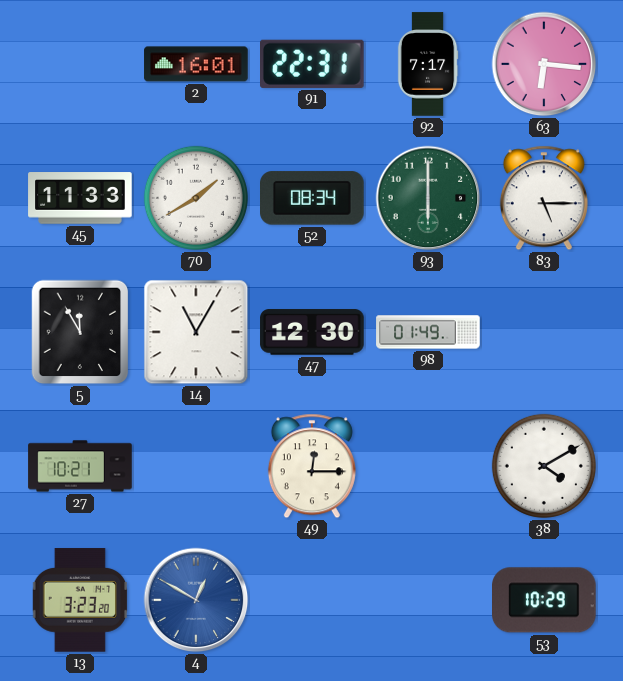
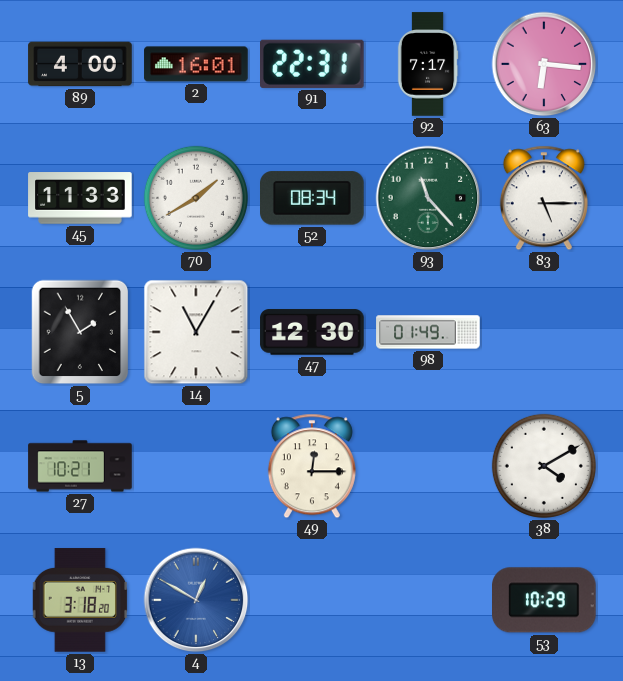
89: none -> 4:00
93: 6:00 -> 11:23
5: 11:55 -> 1:55
13: 3:23 -> 3:18
